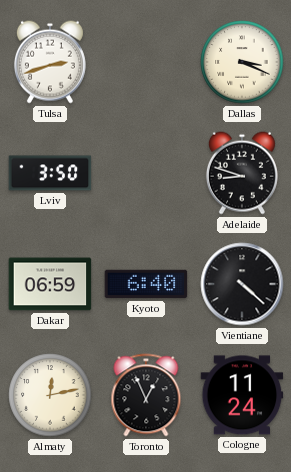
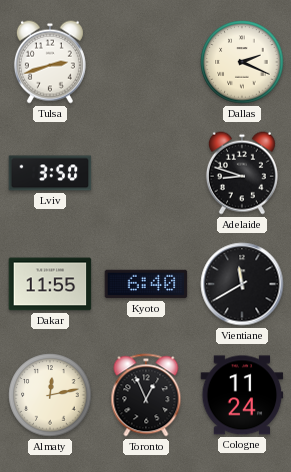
Dallas: 3:19 -> 2:19
Dakar: 06:59 -> 11:55
Vientiane: 4:22 -> 11:40
